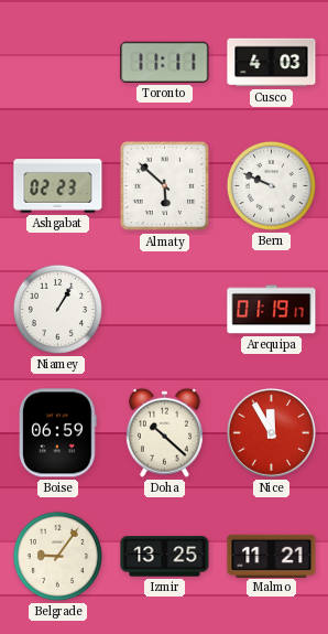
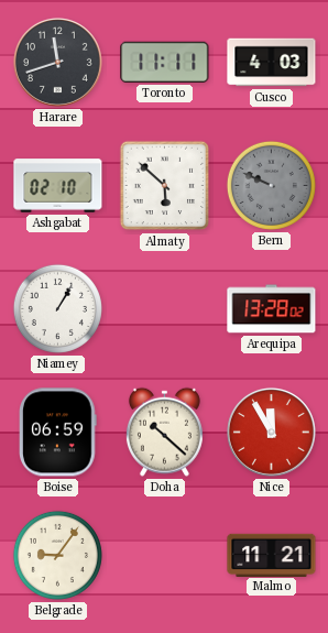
Harare: none -> 11:42
Ashgabat: 02:23 -> 02:10
Bern dial: white -> grey
Arequipa: 01:19 -> 13:28
Izmir: 13:25 -> none
